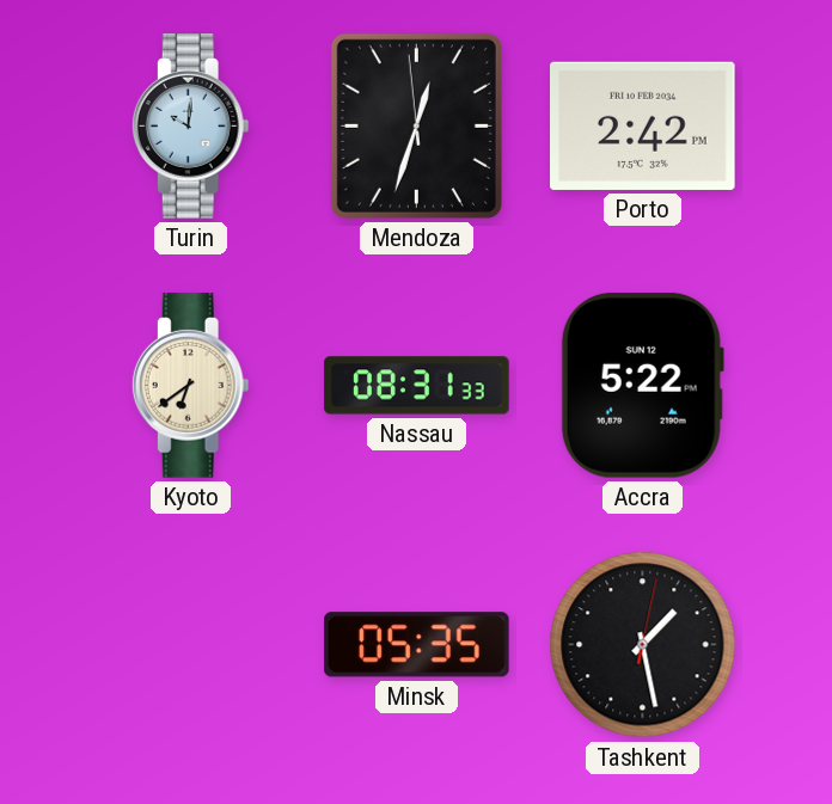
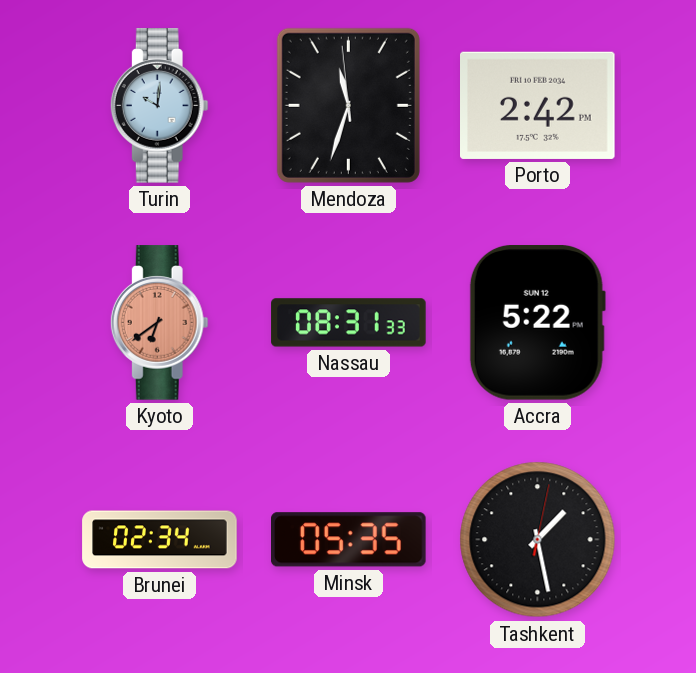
Mendoza: 12:32 -> 11:32
Kyoto dial: cream -> salmon
Brunei: none -> 02:34
